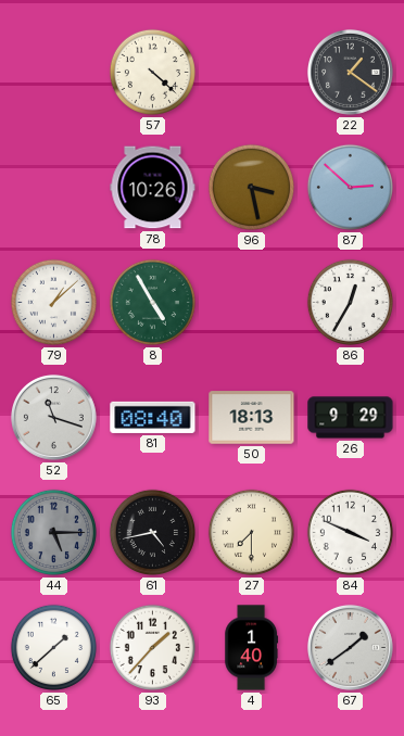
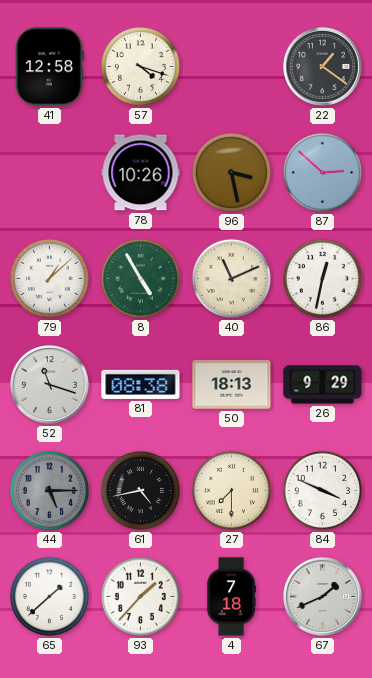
41: none -> 12:58
57: 4:22 -> 4:18
40: none -> 11:11
86: 12:35 -> 12:32
81: 08:40 -> 08:38
4: 1:40 -> 7:18
67: 1:39 -> 1:41
